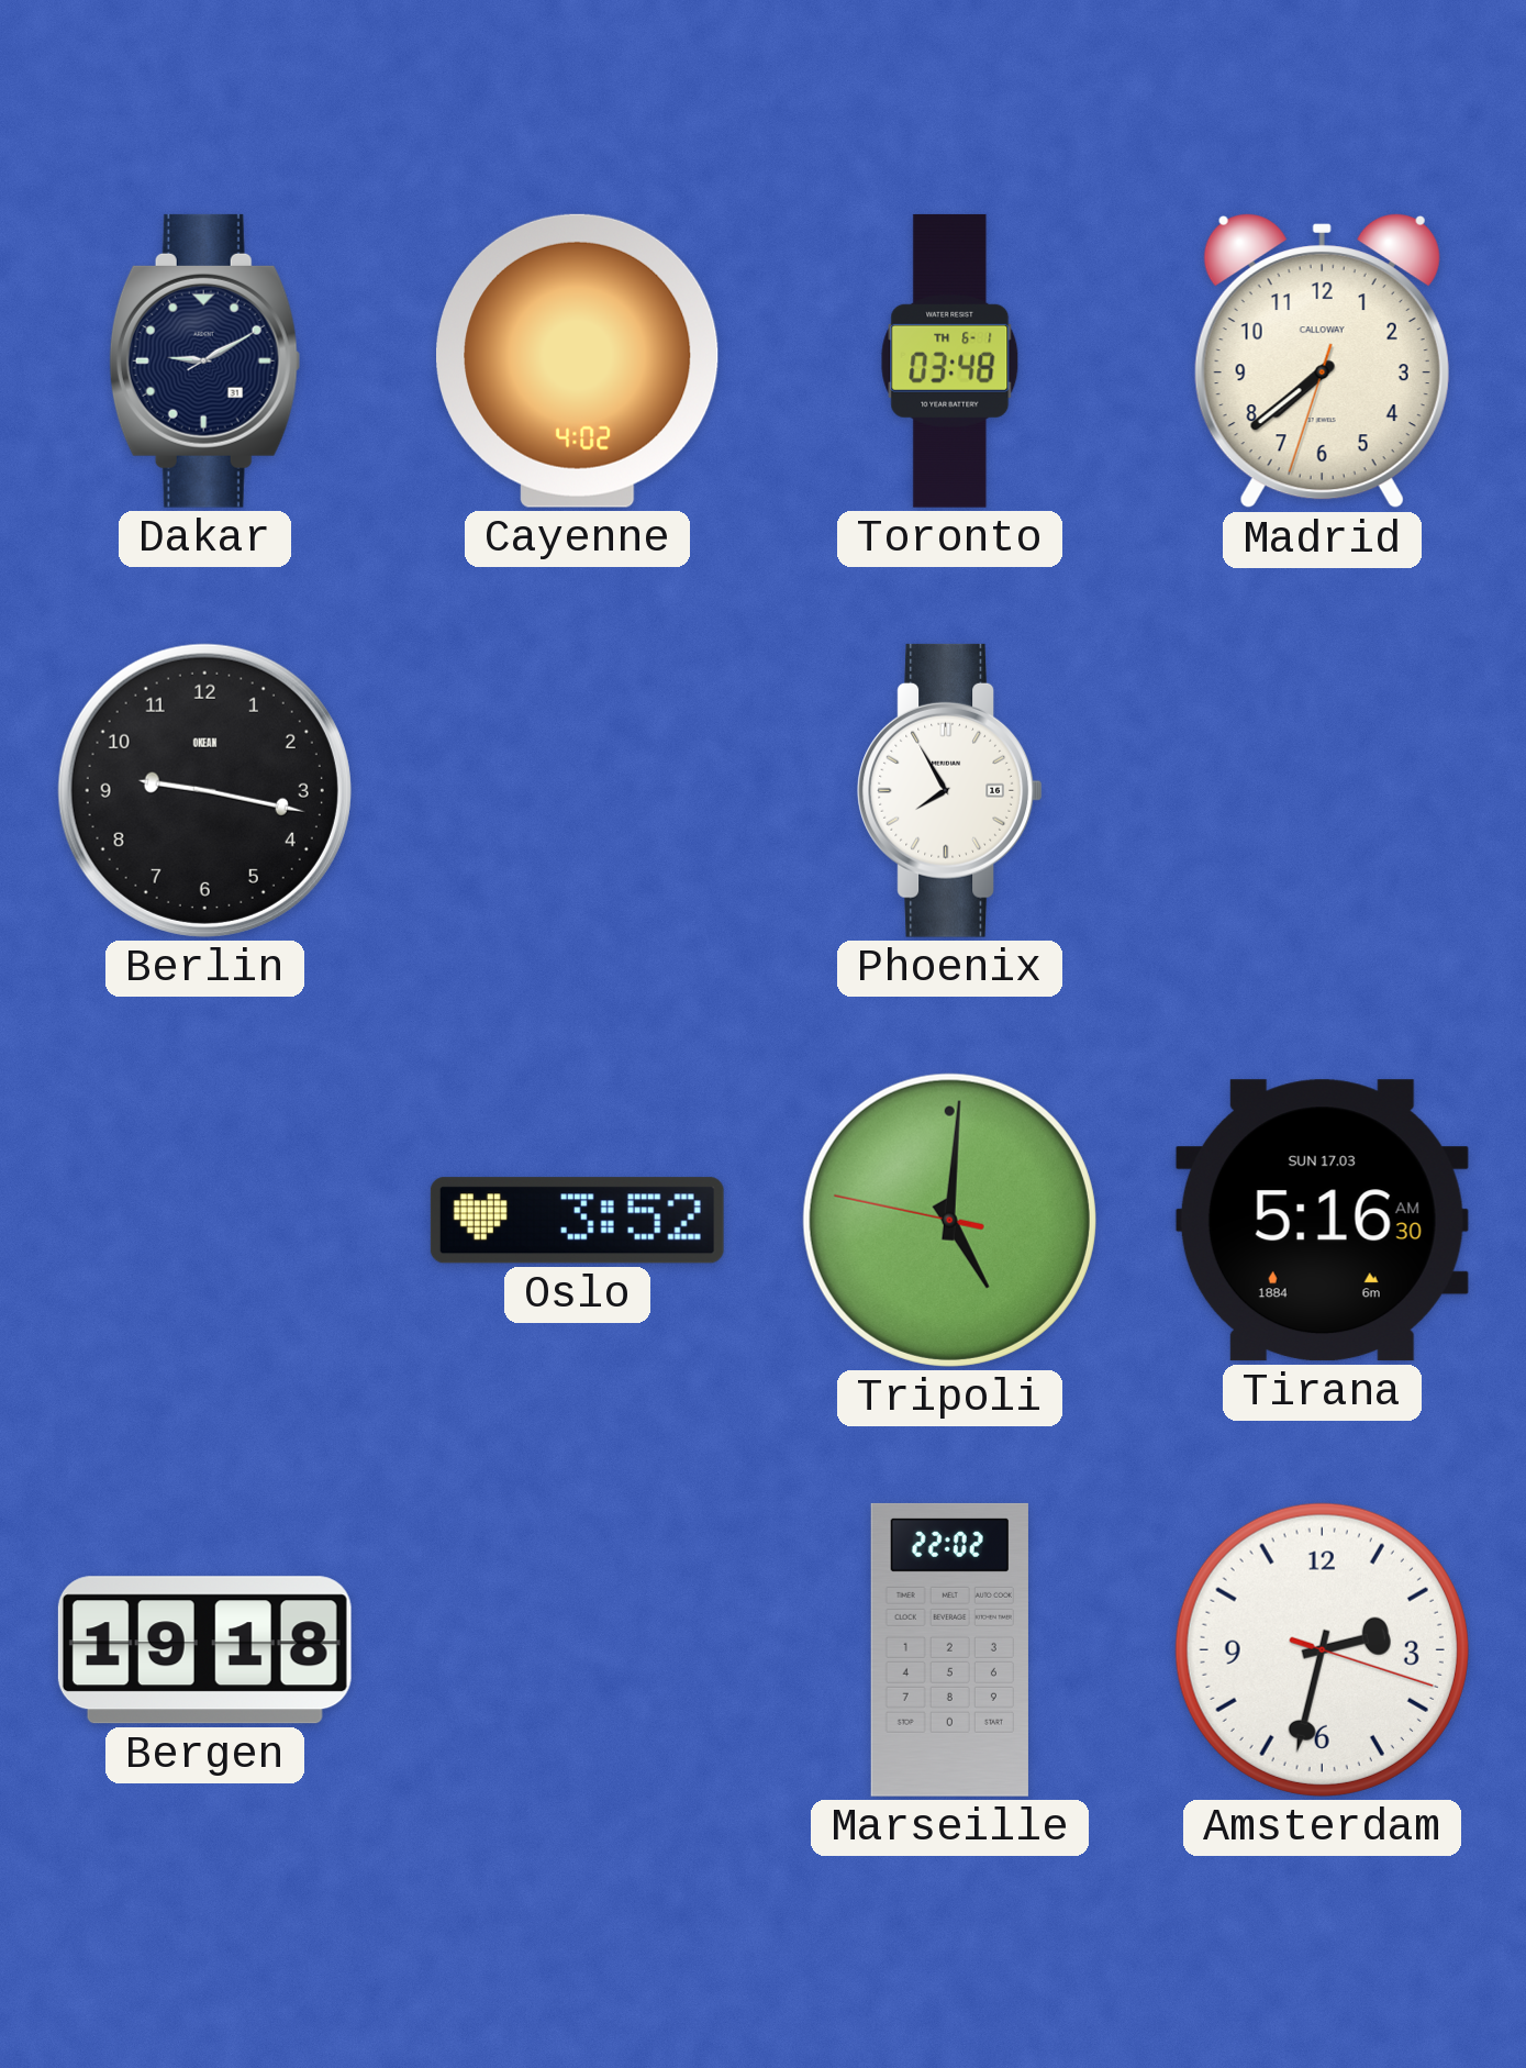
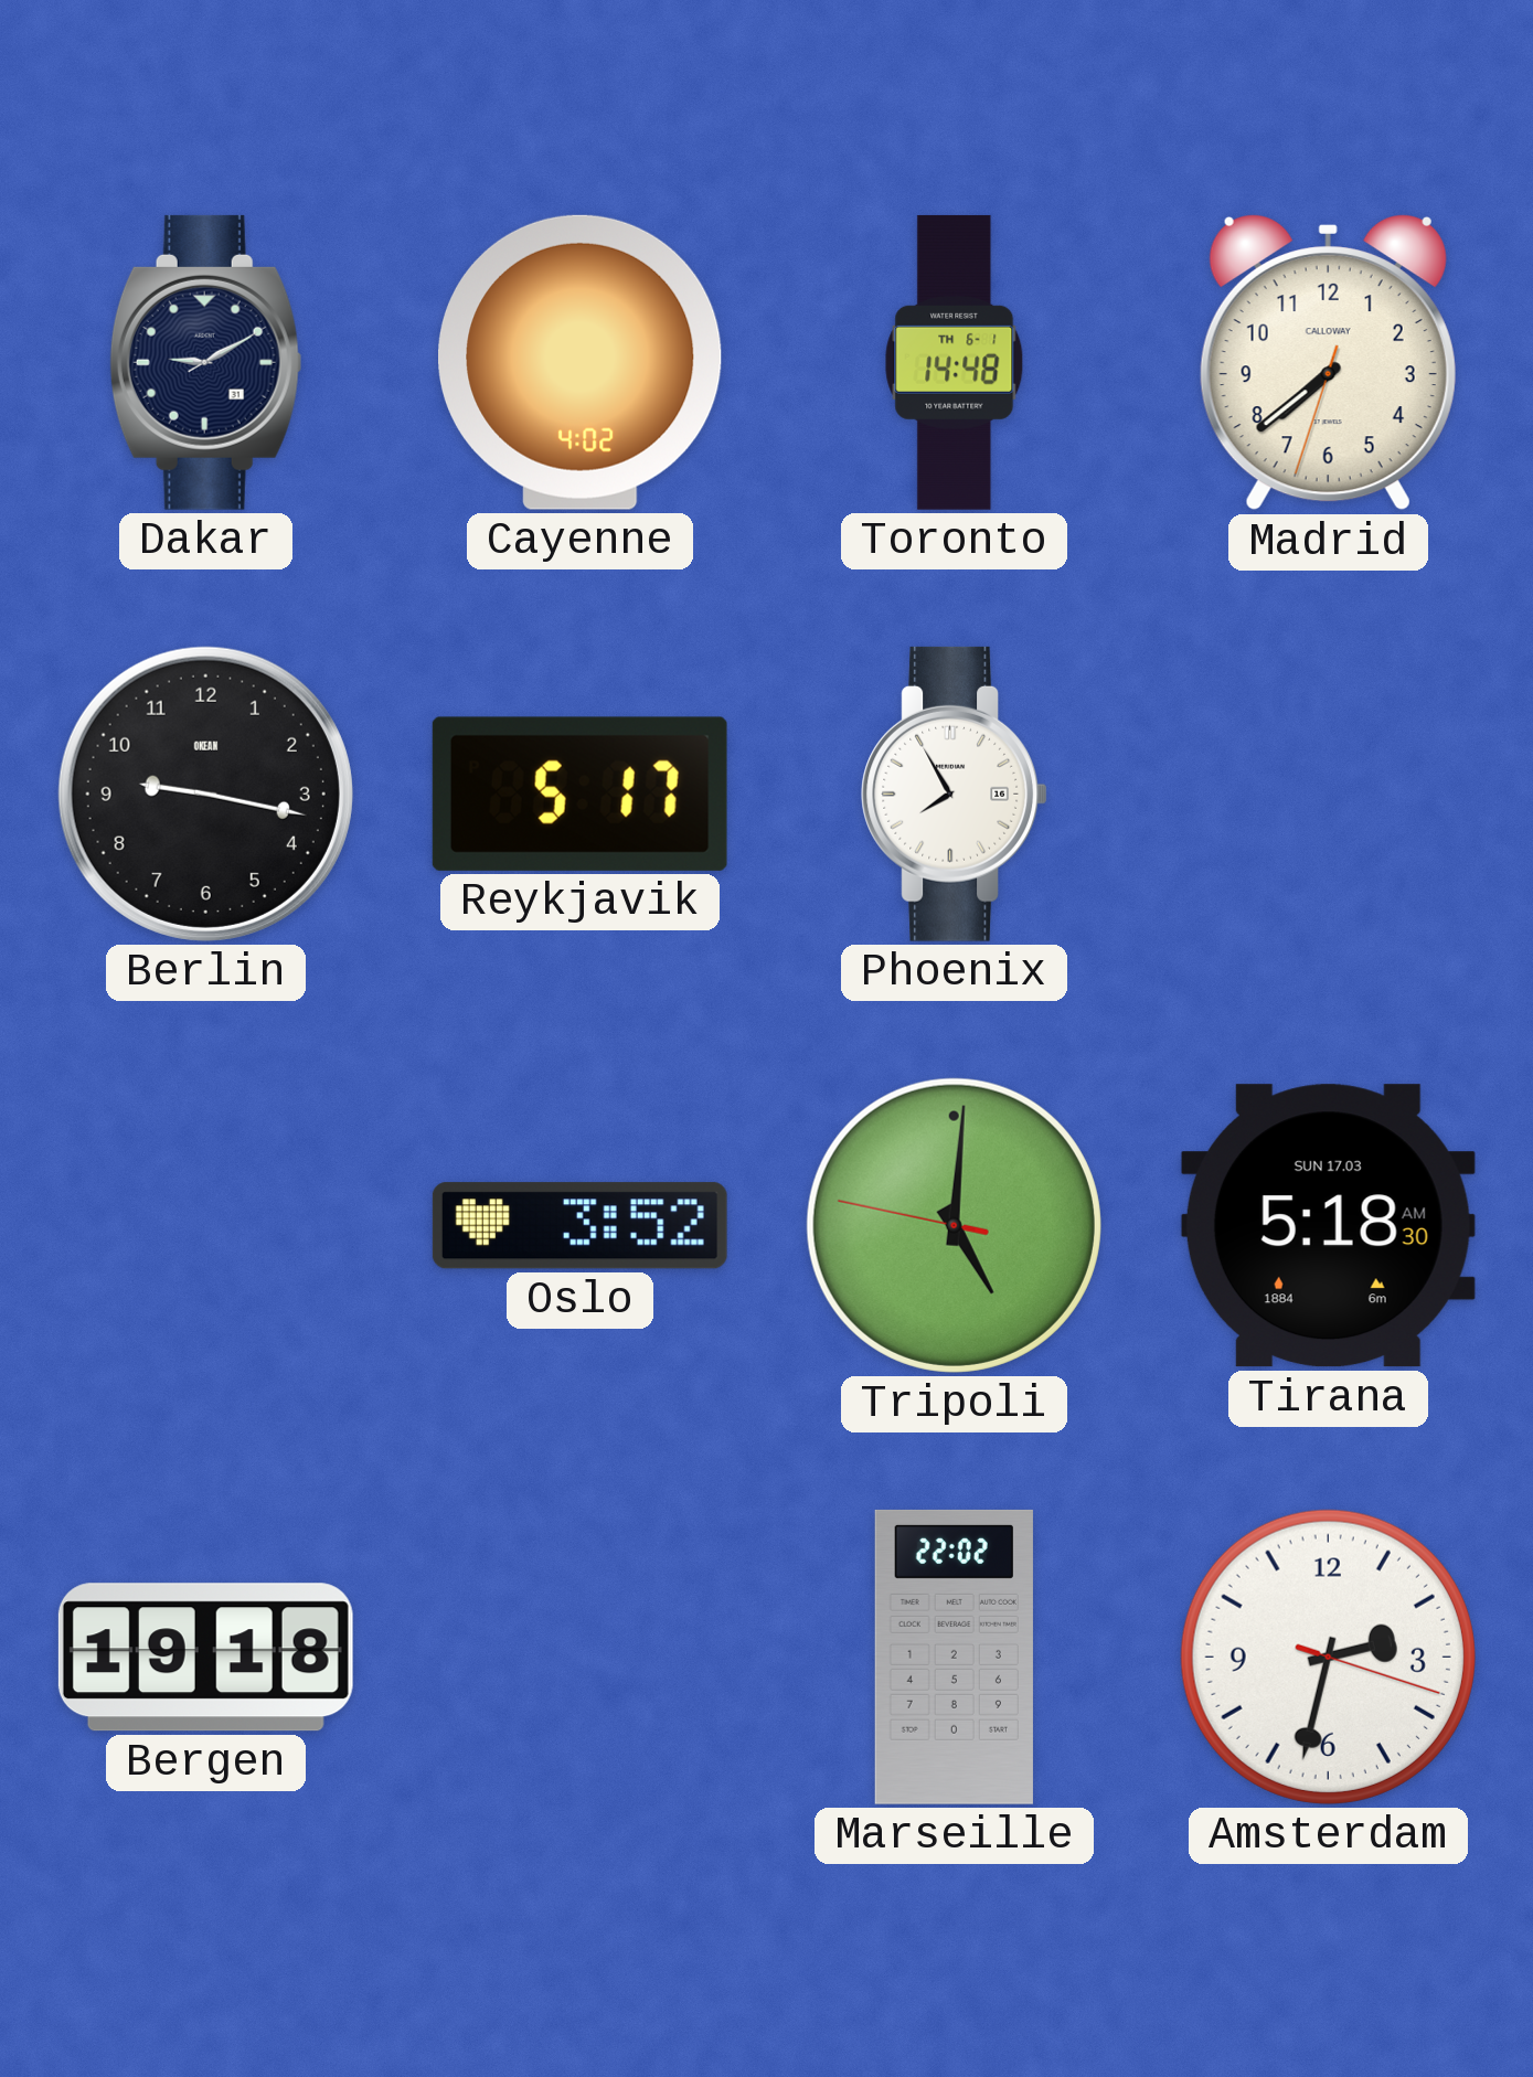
Toronto: 03:48 -> 14:48
Reykjavik: none -> 5:17
Tirana: 5:16 -> 5:18
